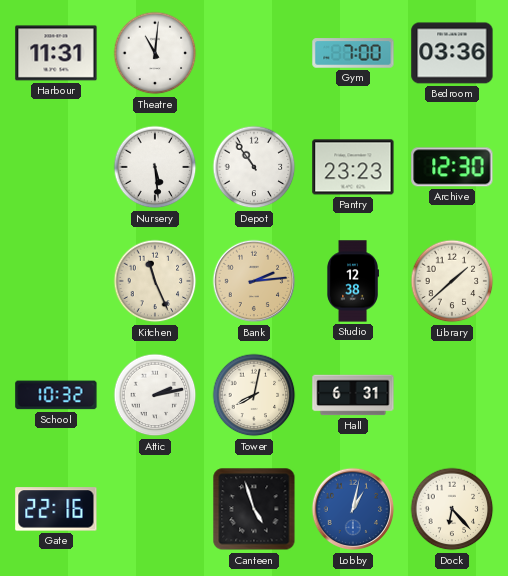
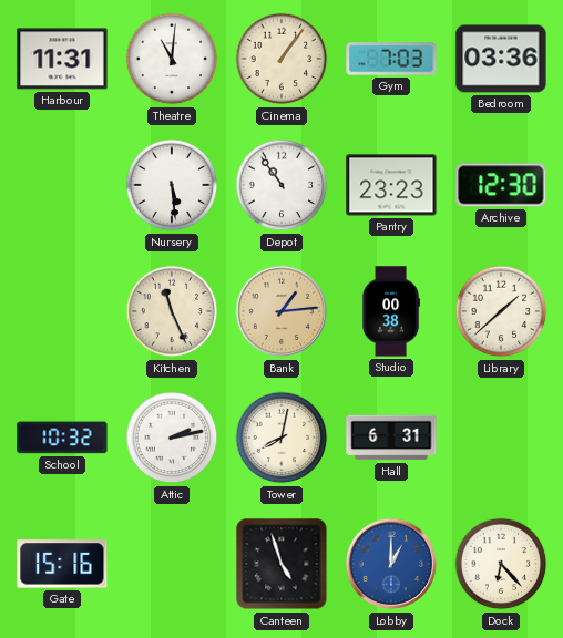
Cinema: none -> 1:06
Gym: 7:00 -> 7:03
Bank: 2:14 -> 1:14
Studio: 12:38 -> 00:38
Gate: 22:16 -> 15:16
Lobby: 1:02 -> 1:00
